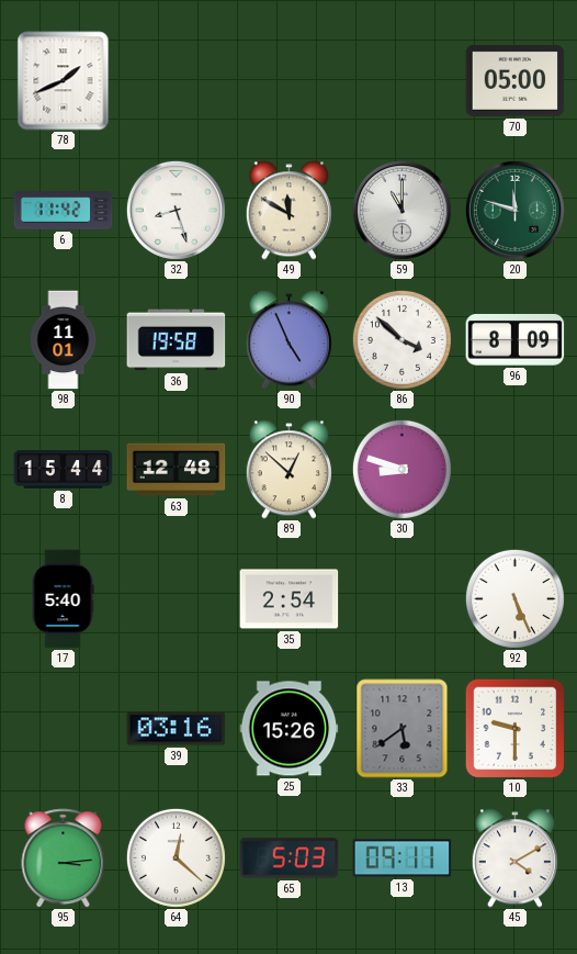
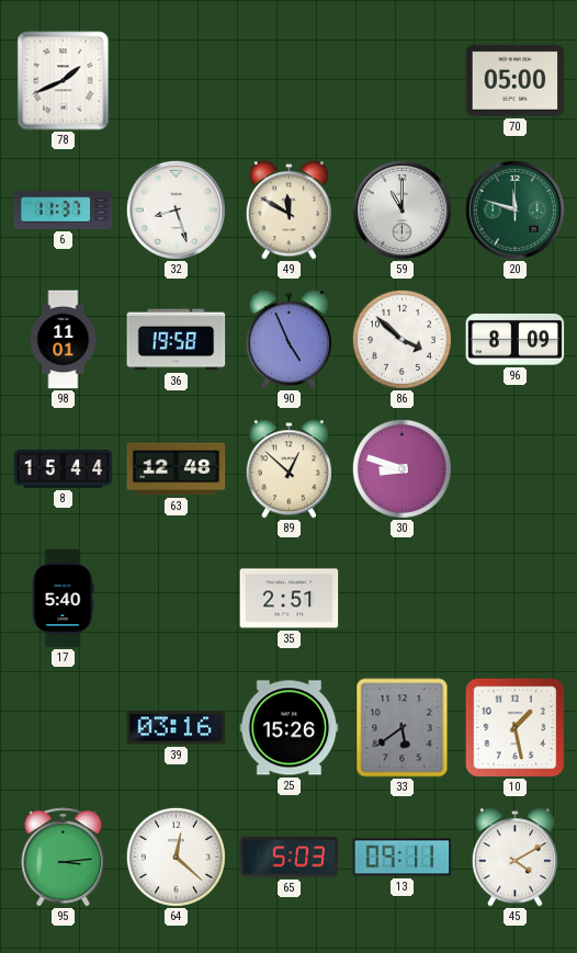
6: 11:42 -> 11:37
35: 2:54 -> 2:51
92: 5:26 -> none
10: 9:30 -> 1:28
